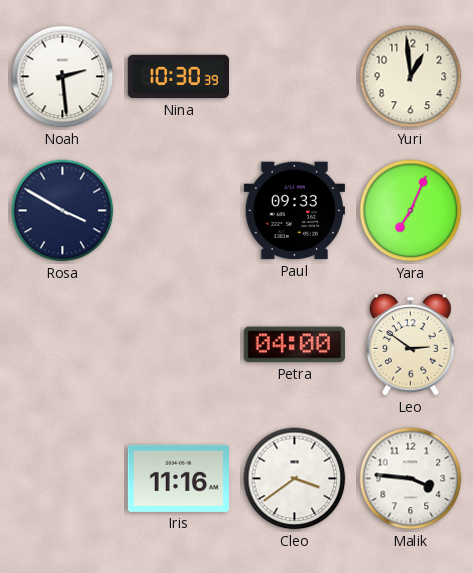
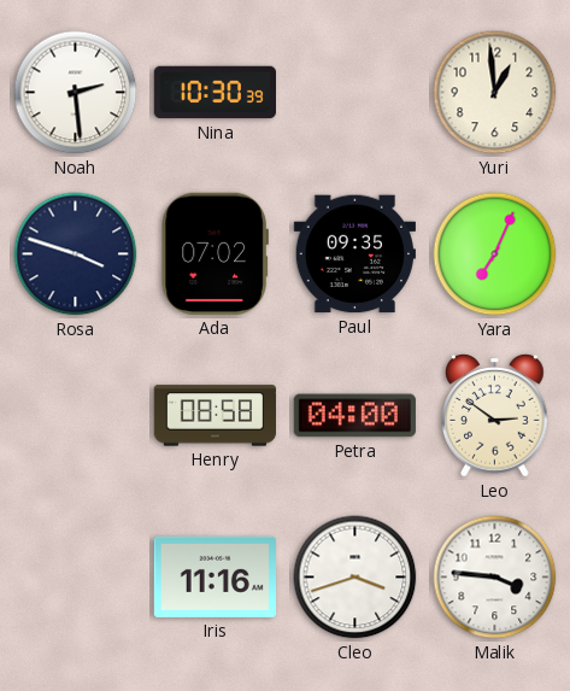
Rosa: 3:50 -> 3:48
Ada: none -> 07:02
Paul: 09:33 -> 09:35
Henry: none -> 08:58
Cleo: 3:39 -> 3:42
